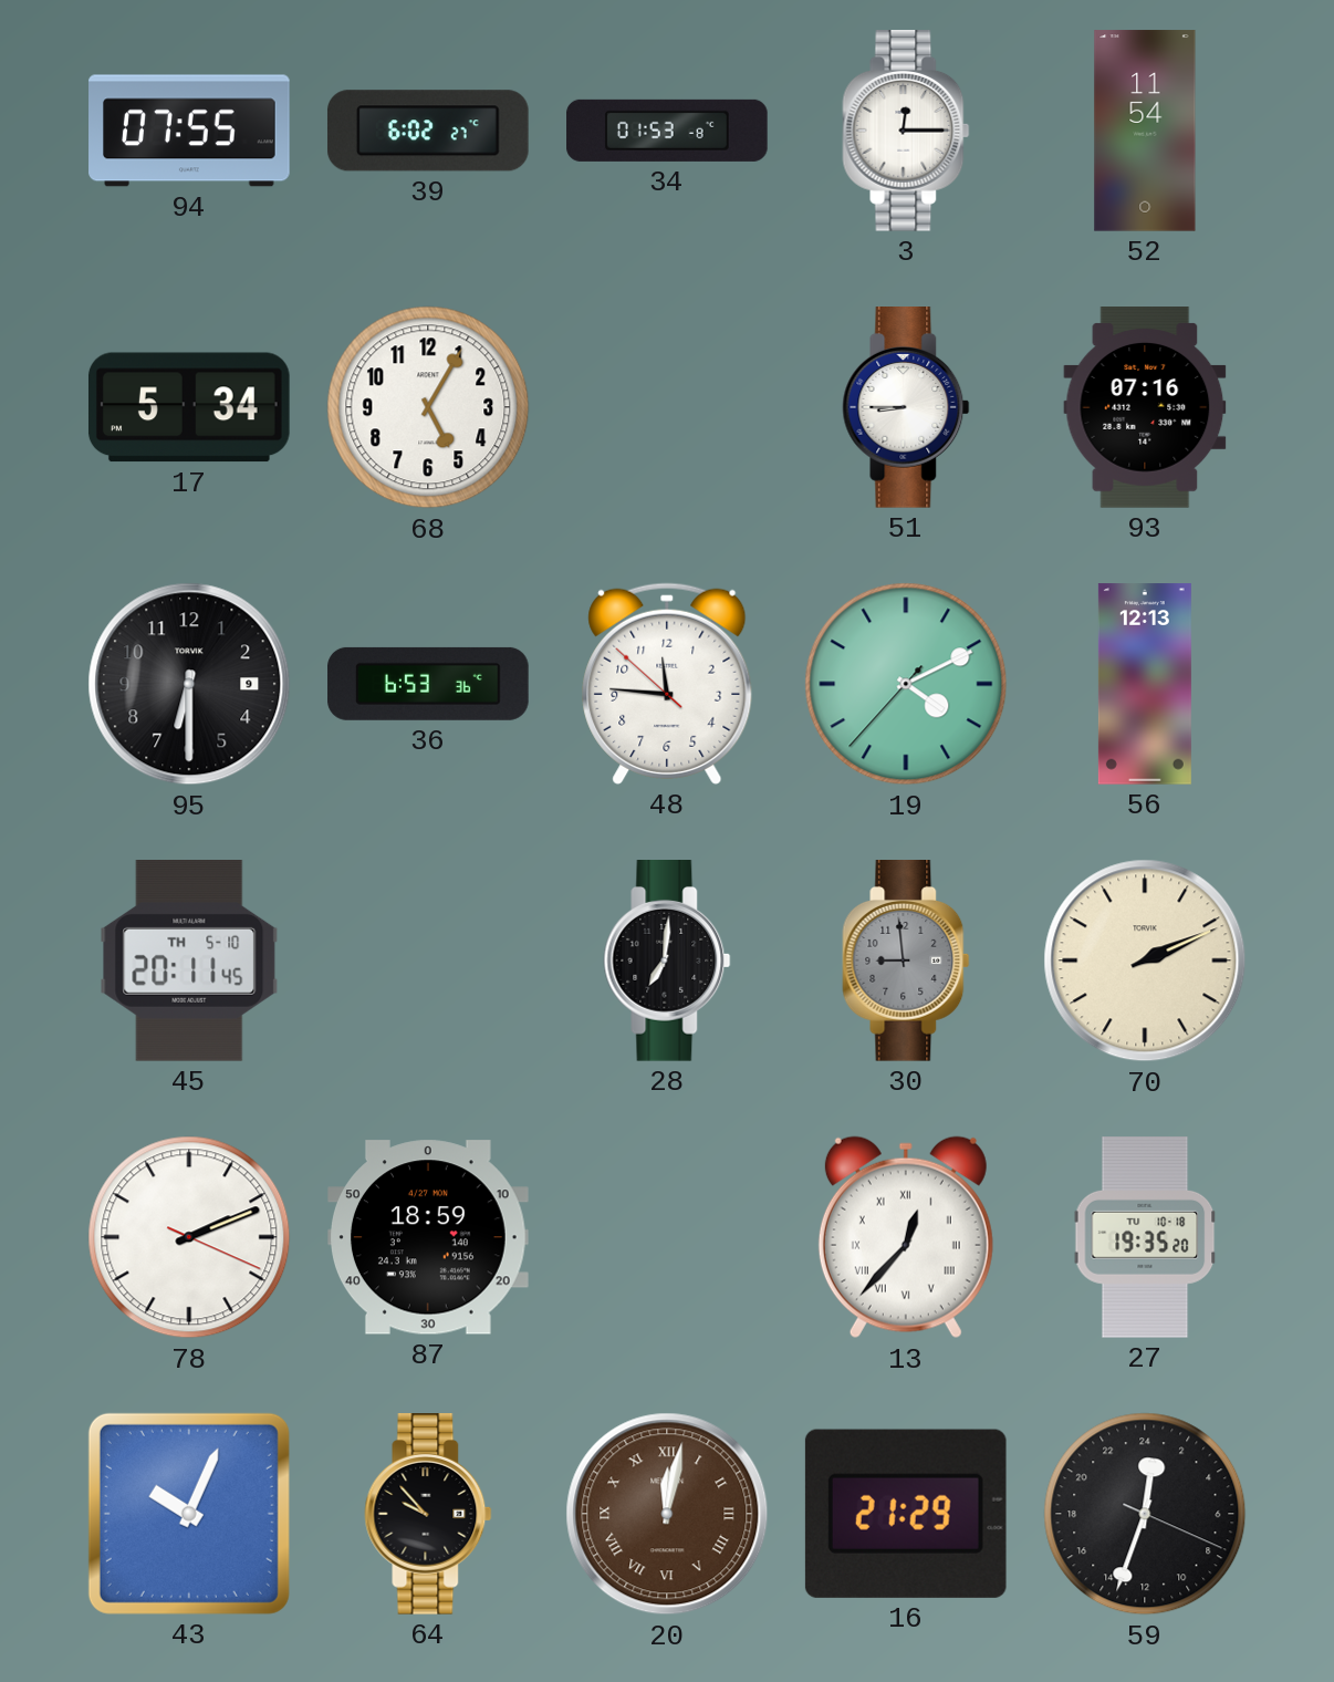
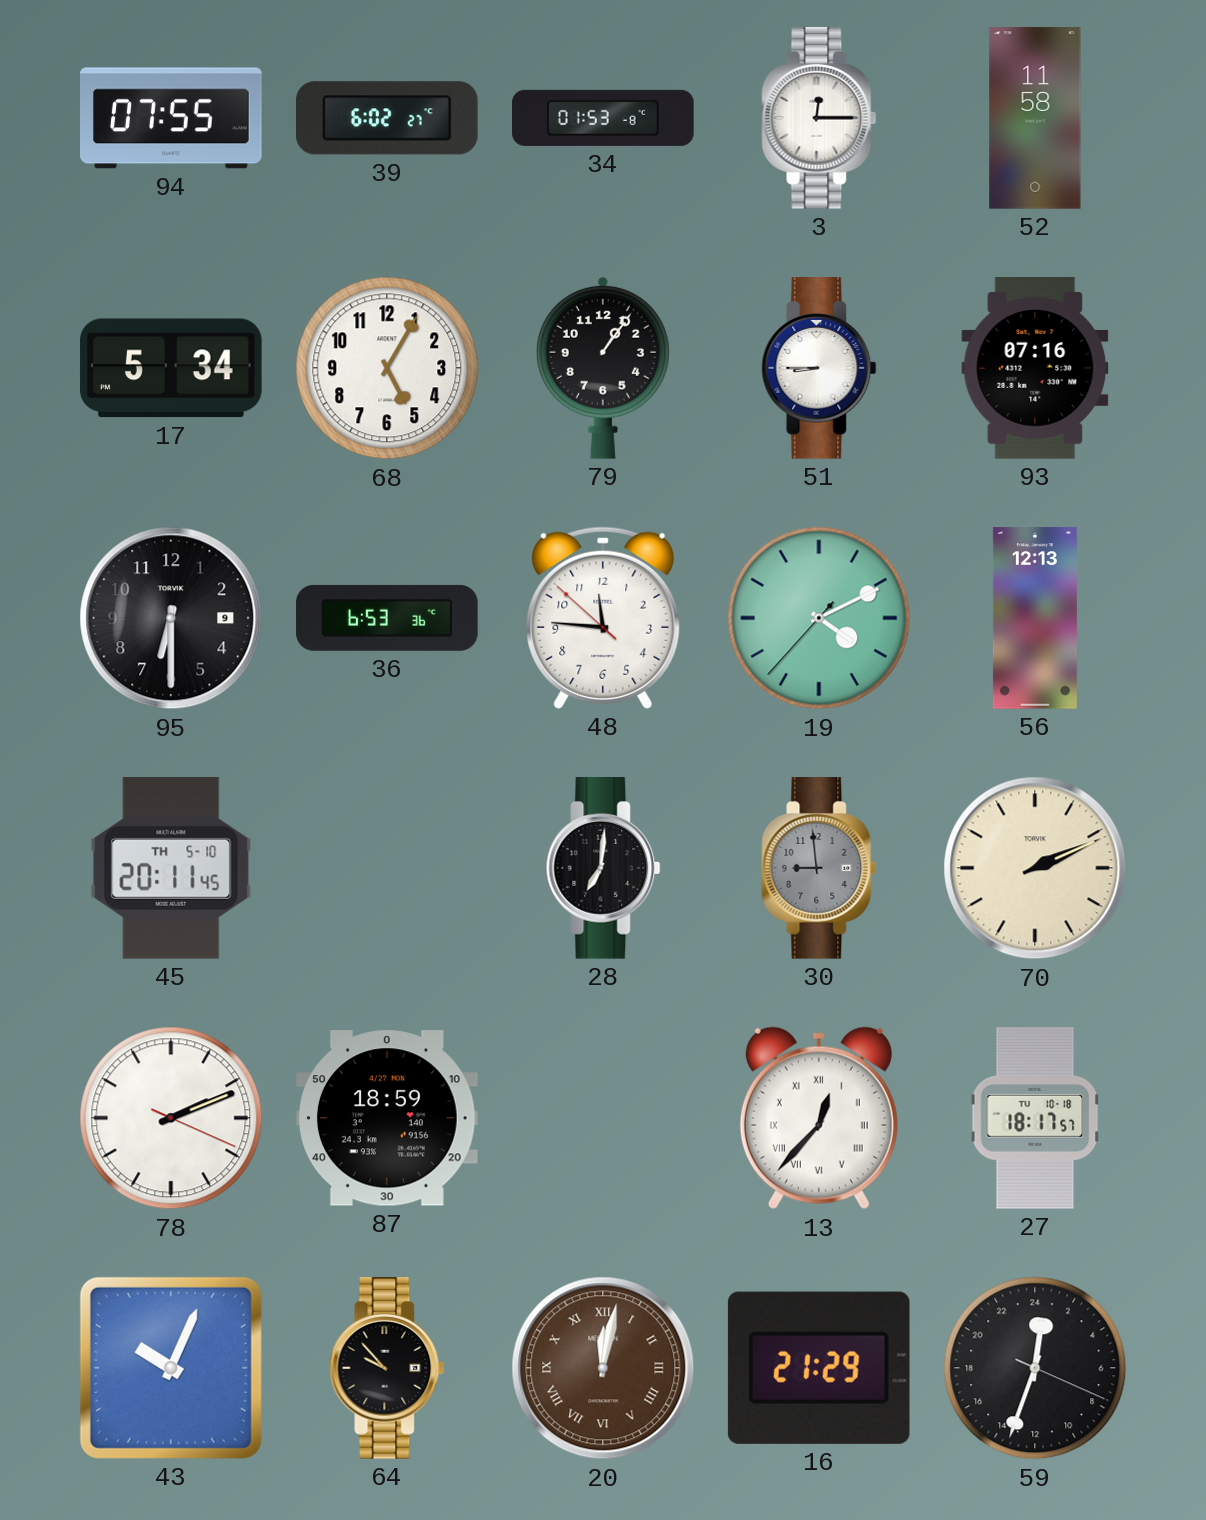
52: 11:54 -> 11:58
79: none -> 1:06
27: 19:35 -> 18:17
